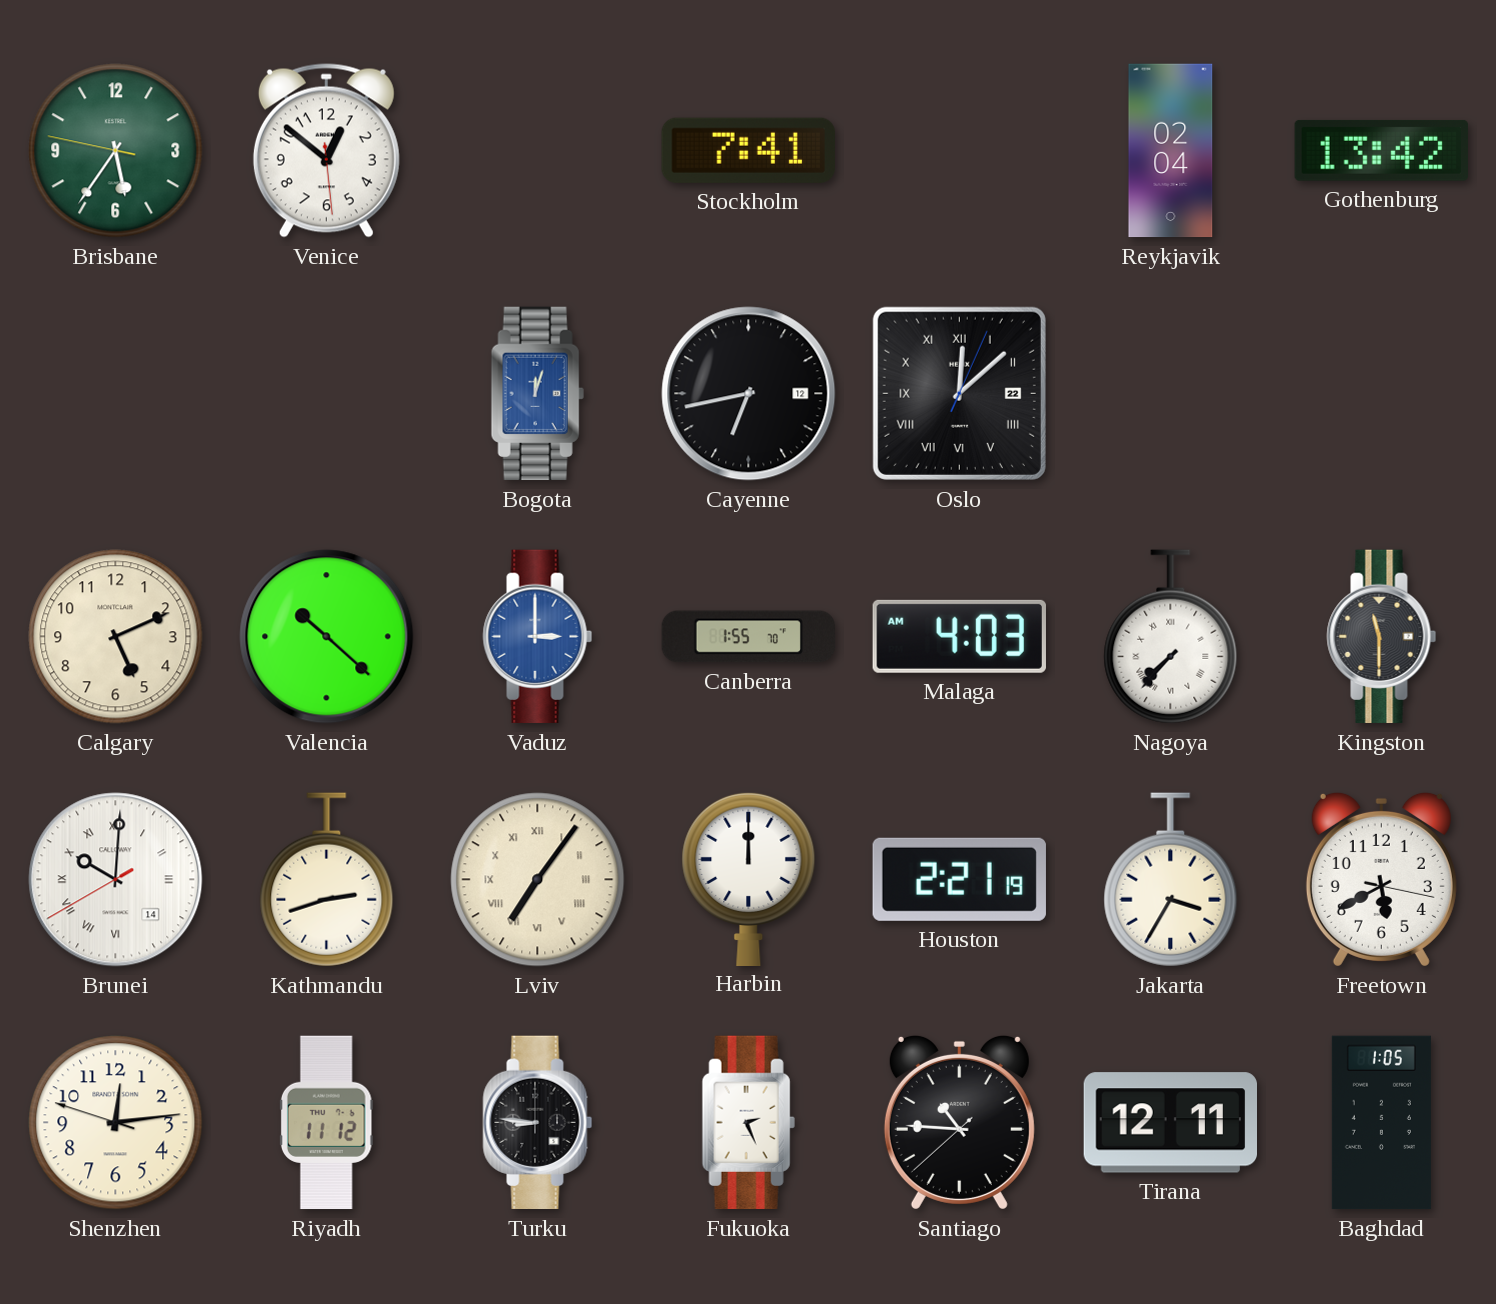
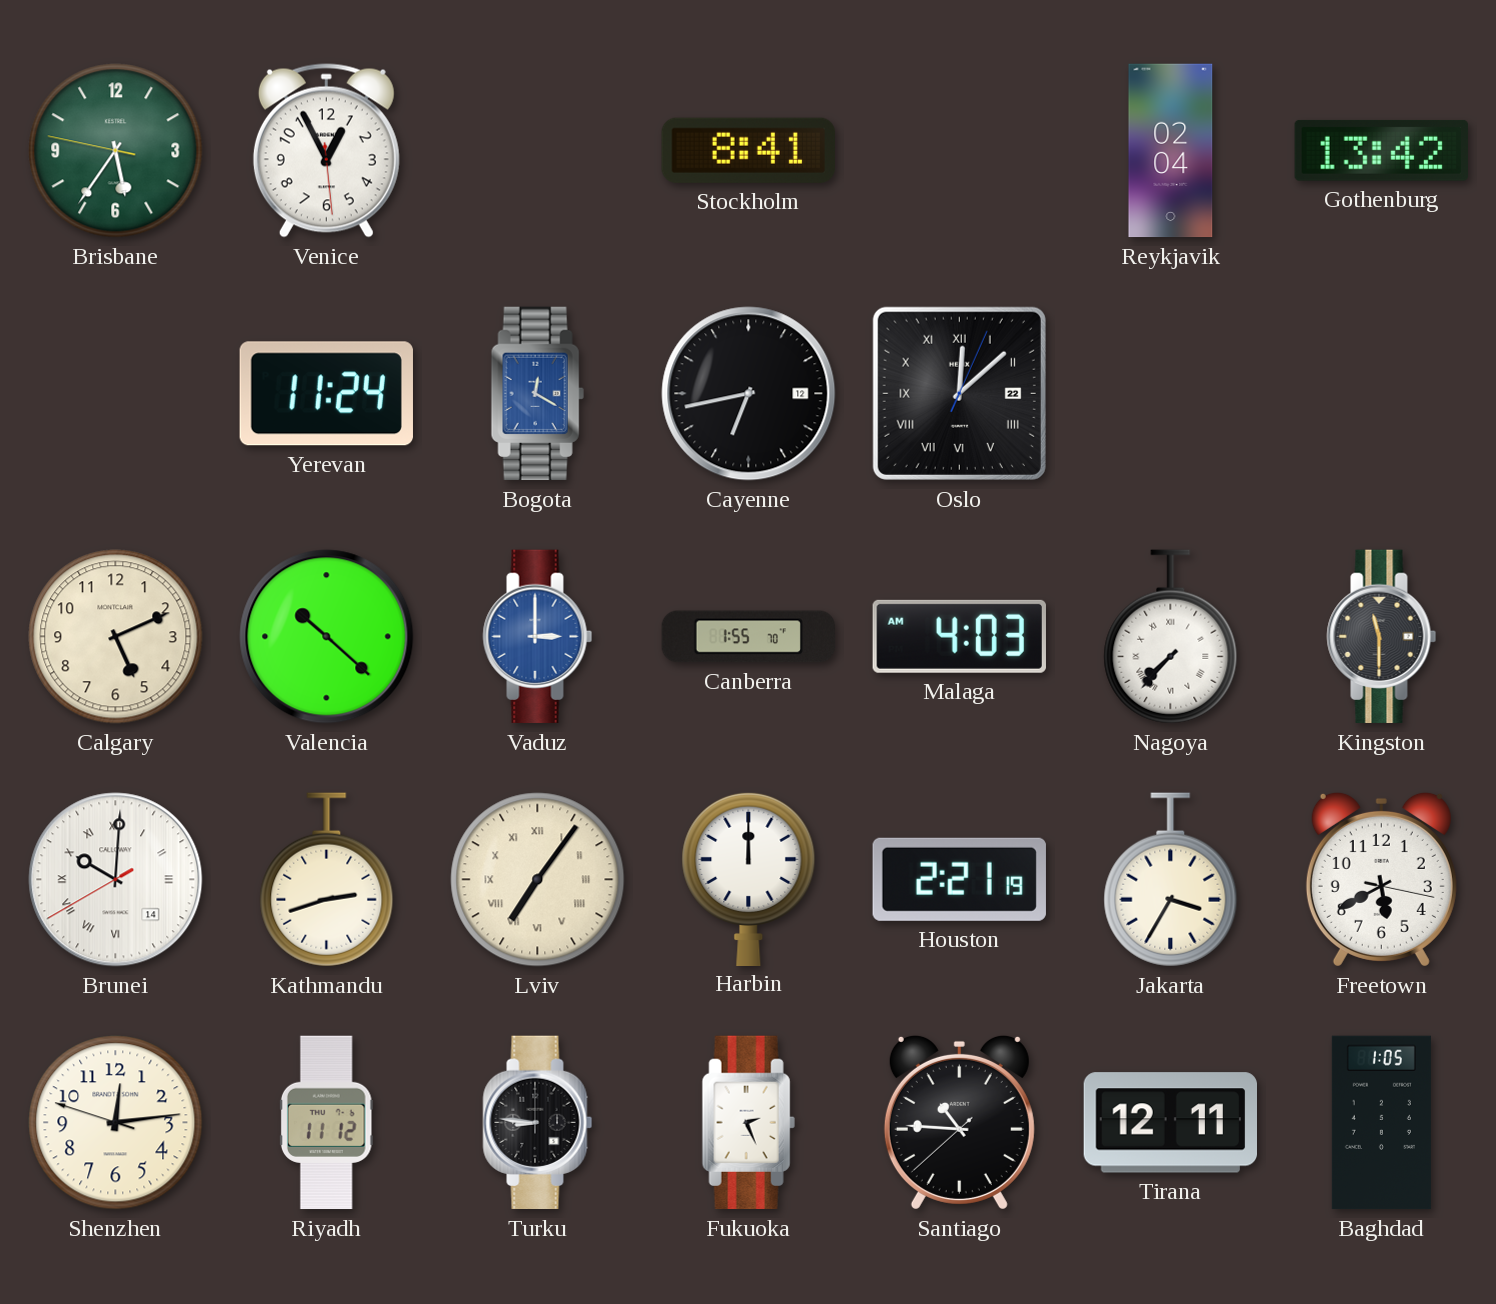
Venice: 12:51 -> 12:55
Stockholm: 7:41 -> 8:41
Yerevan: none -> 11:24
Bogota: 12:03 -> 12:20
